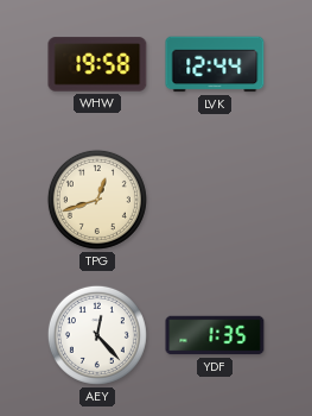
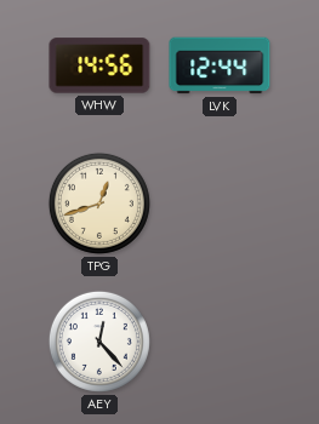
WHW: 19:58 -> 14:56
YDF: 1:35 -> none
